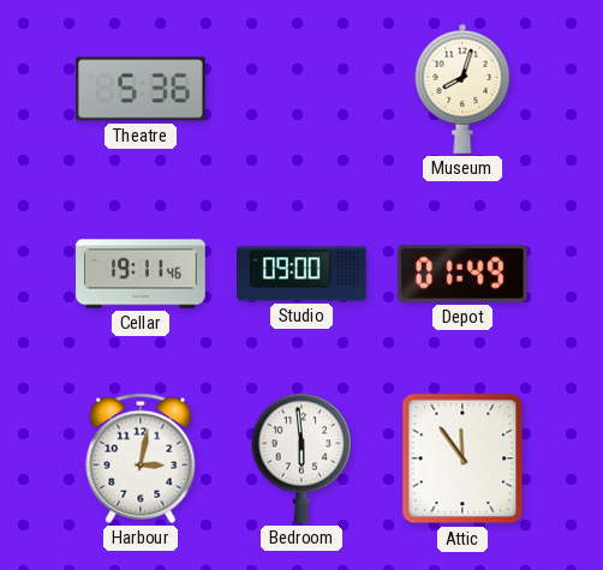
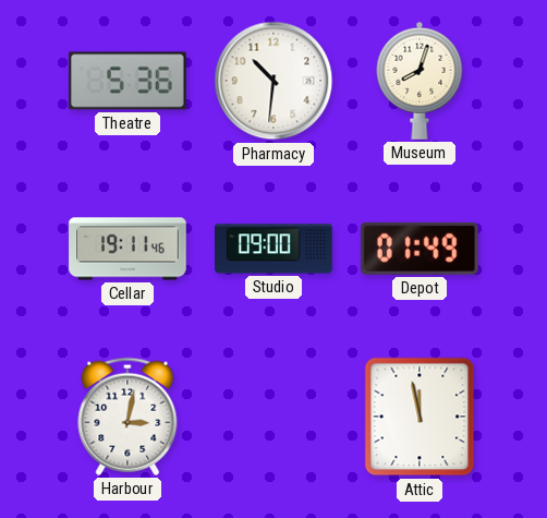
Pharmacy: none -> 10:31
Bedroom: 5:59 -> none
Attic: 11:54 -> 11:58
